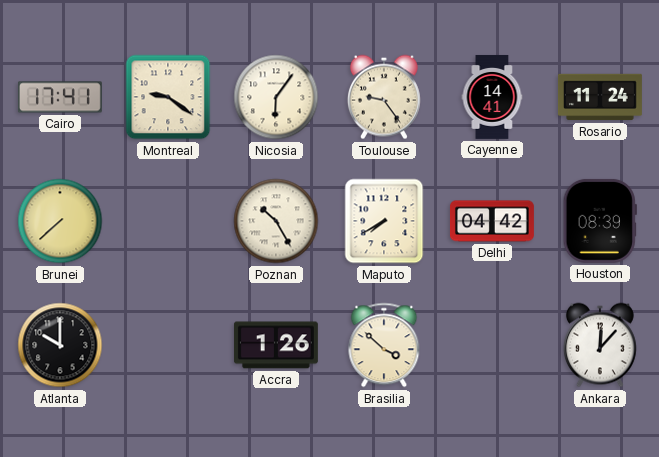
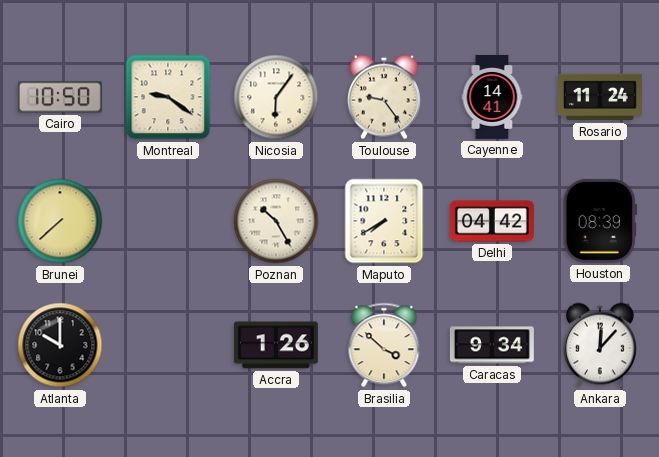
Cairo: 17:41 -> 10:50
Caracas: none -> 9:34
